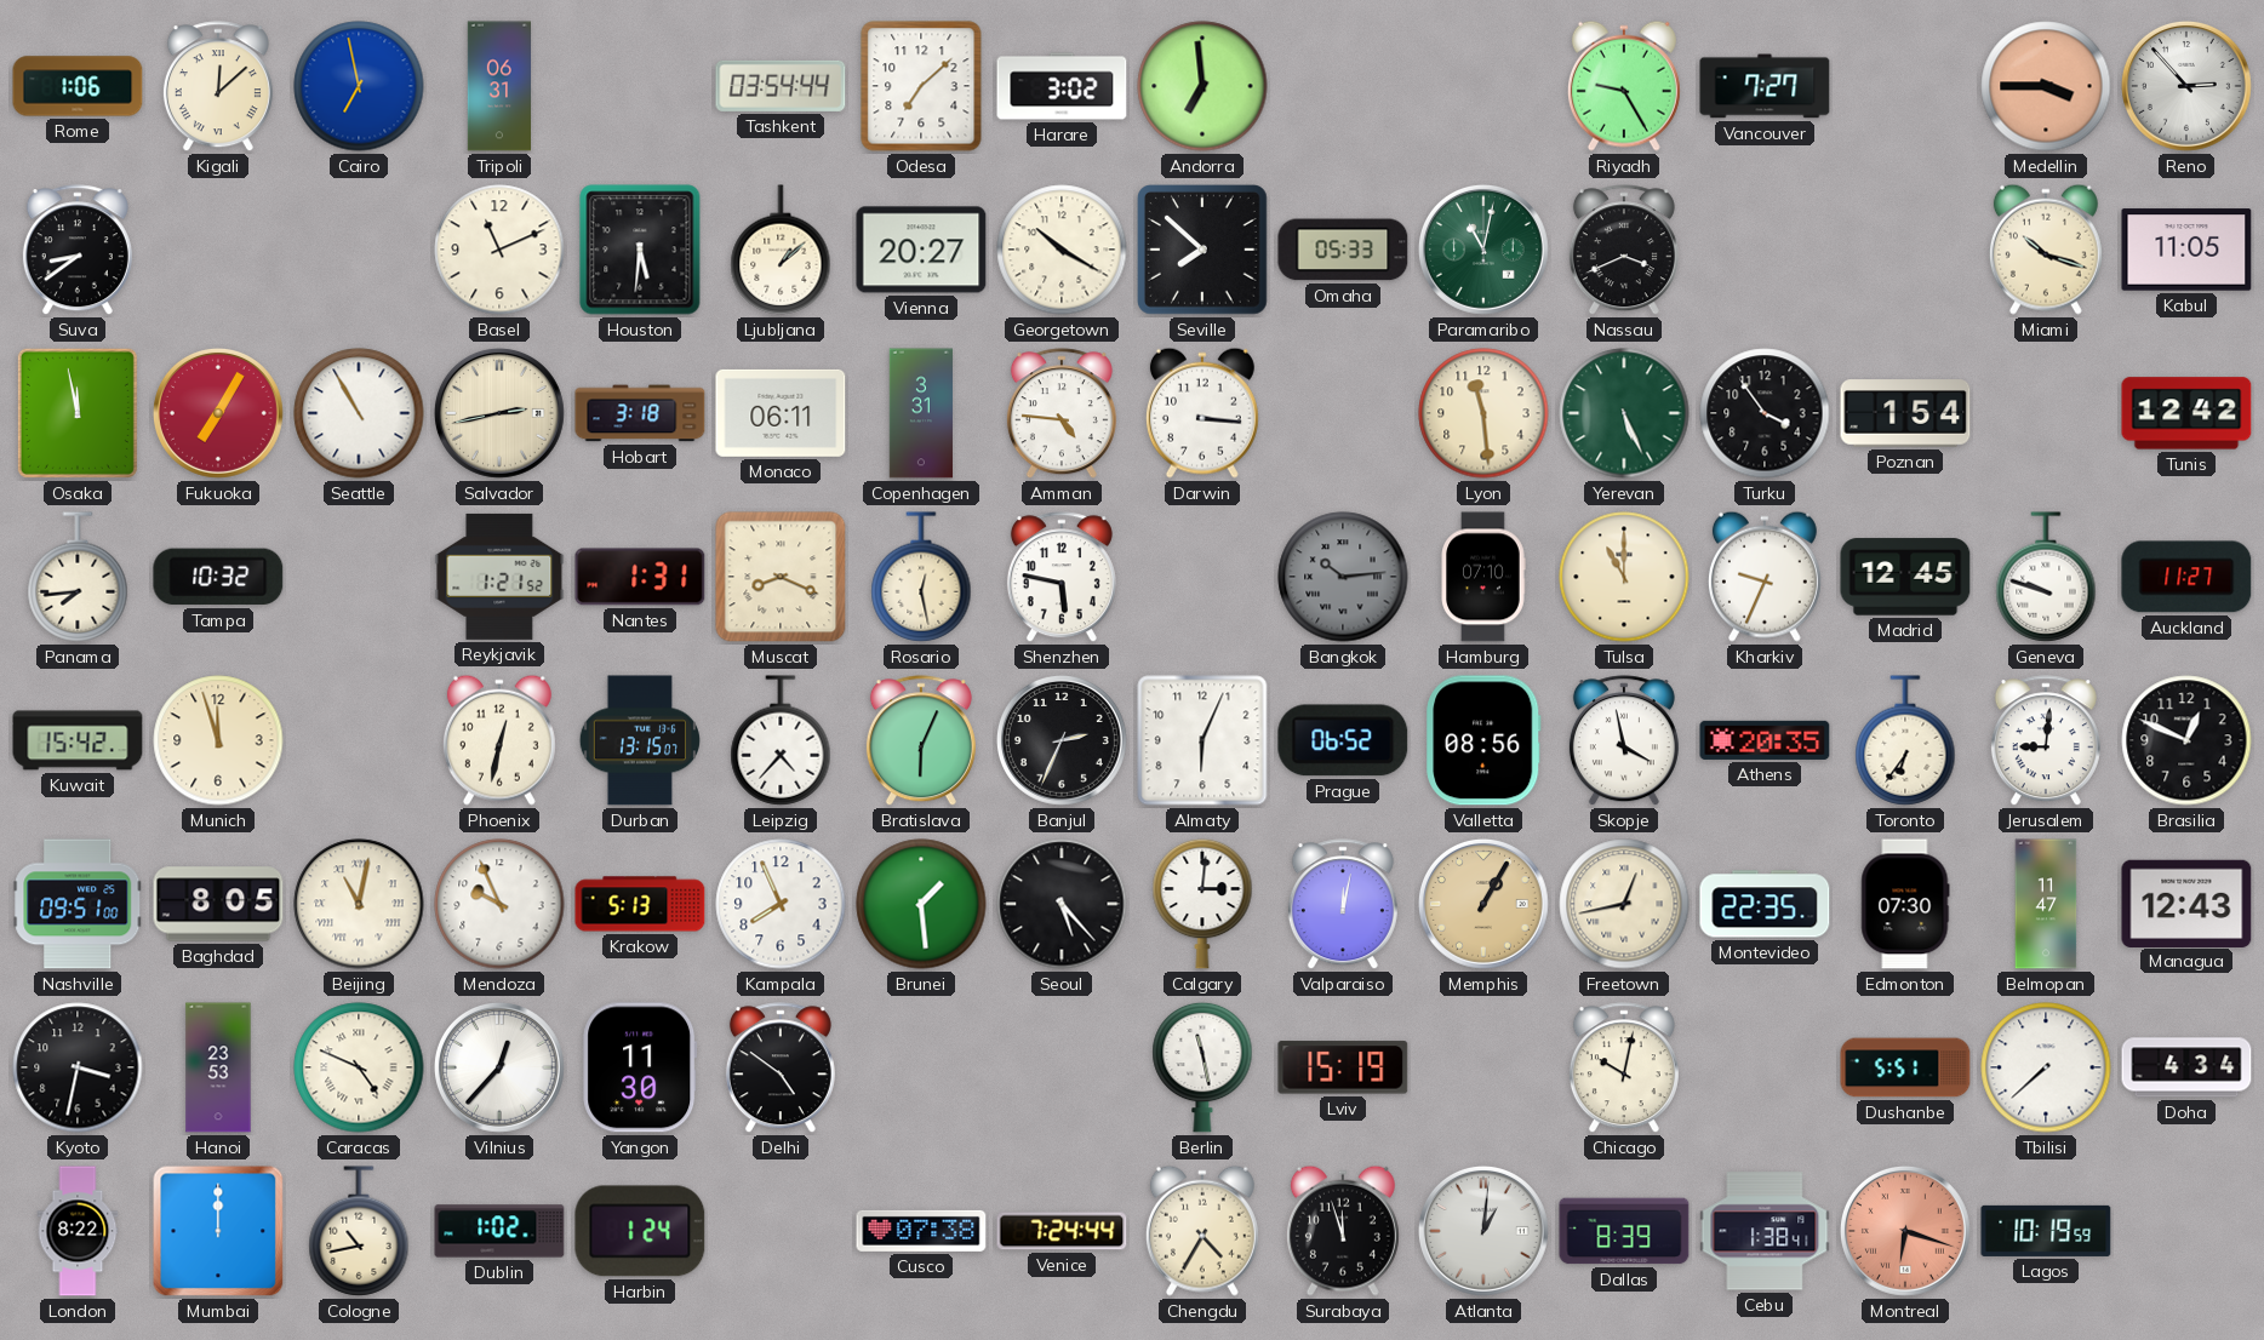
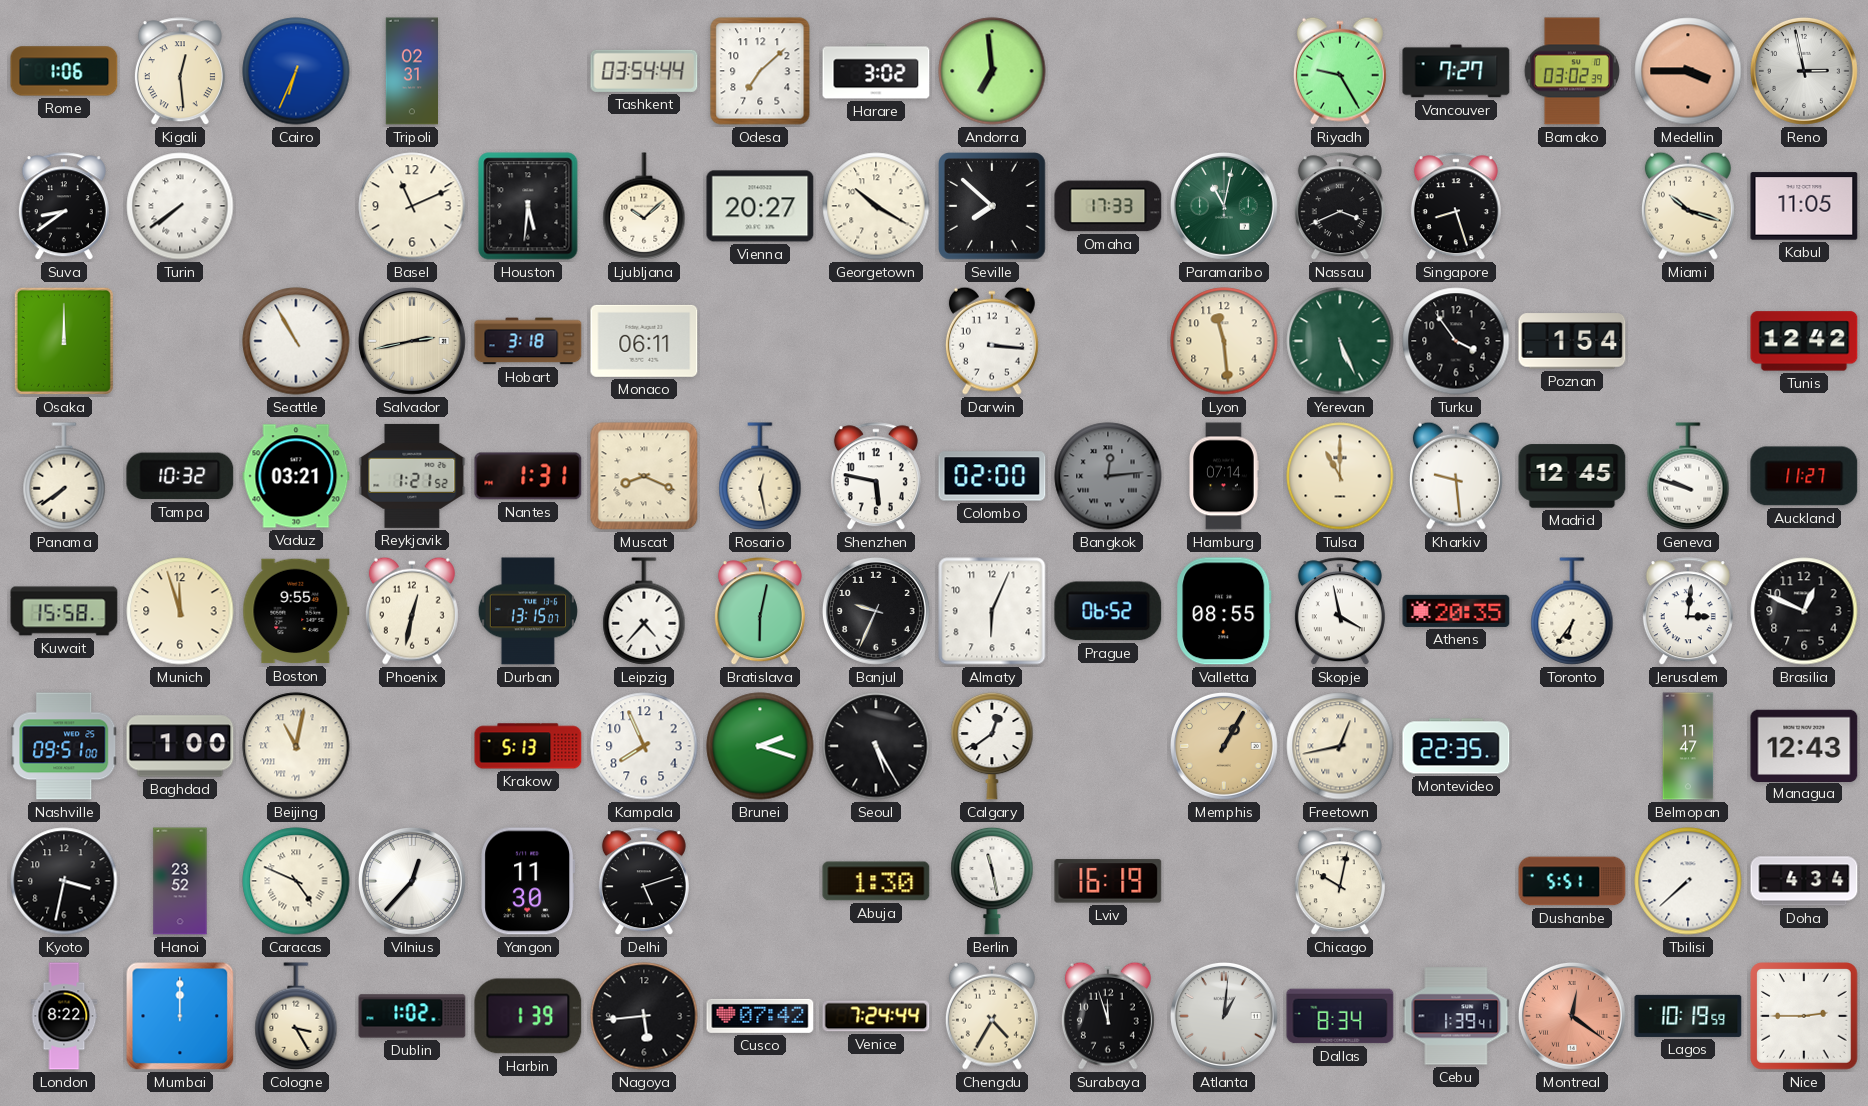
Kigali: 12:08 -> 12:29
Cairo: 6:58 -> 6:34
Tripoli: 06:31 -> 02:31
Bamako: none -> 03:02
Reno: 2:53 -> 2:58
Turin: none -> 7:39
Ljubljana: 1:08 -> 10:08
Omaha: 05:33 -> 17:33
Singapore: none -> 8:27
Osaka: 11:58 -> 12:00
Fukuoka: 7:05 -> none
Copenhagen: 3:31 -> none
Amman: 4:46 -> none
Panama: 7:44 -> 7:39
Vaduz: none -> 03:21
Colombo: none -> 02:00
Bangkok: 10:14 -> 12:14
Hamburg: 07:10 -> 07:14
Kharkiv: 9:34 -> 9:29
Kuwait: 15:42 -> 15:58
Boston: none -> 9:55
Bratislava: 6:04 -> 6:02
Banjul: 2:34 -> 9:34
Valletta: 08:56 -> 08:55
Jerusalem: 9:01 -> 3:01
Baghdad: 8:05 -> 1:00
Mendoza: 9:56 -> none
Brunei: 1:29 -> 2:18
Seoul: 5:23 -> 5:25
Calgary: 3:01 -> 12:39
Valparaiso: 12:02 -> none
Edmonton: 07:30 -> none
Hanoi: 23:53 -> 23:52
Delhi: 4:51 -> 5:12
Abuja: none -> 1:30
Lviv: 15:19 -> 16:19
Cologne: 10:43 -> 3:25
Harbin: 1:24 -> 1:39
Nagoya: none -> 5:44
Cusco: 07:38 -> 07:42
Dallas: 8:39 -> 8:34
Cebu: 1:38 -> 1:39
Montreal: 6:18 -> 12:21
Nice: none -> 2:45
